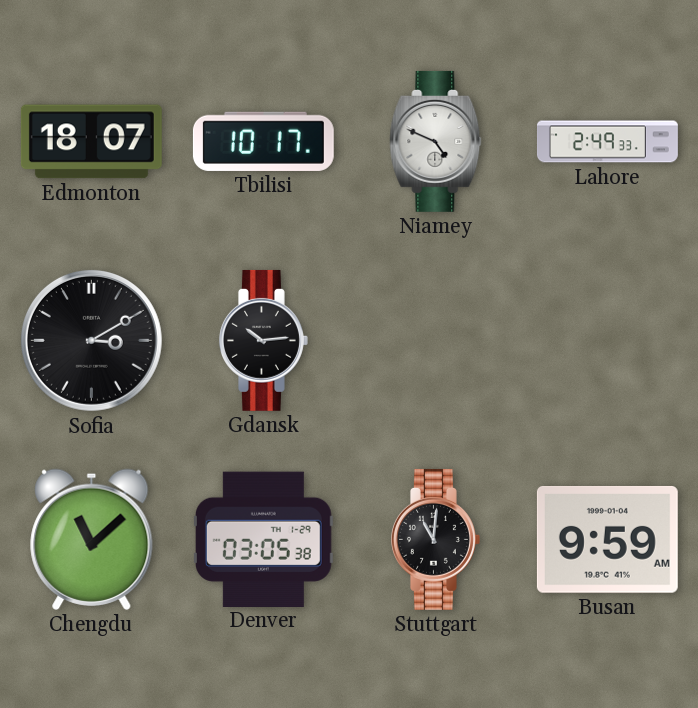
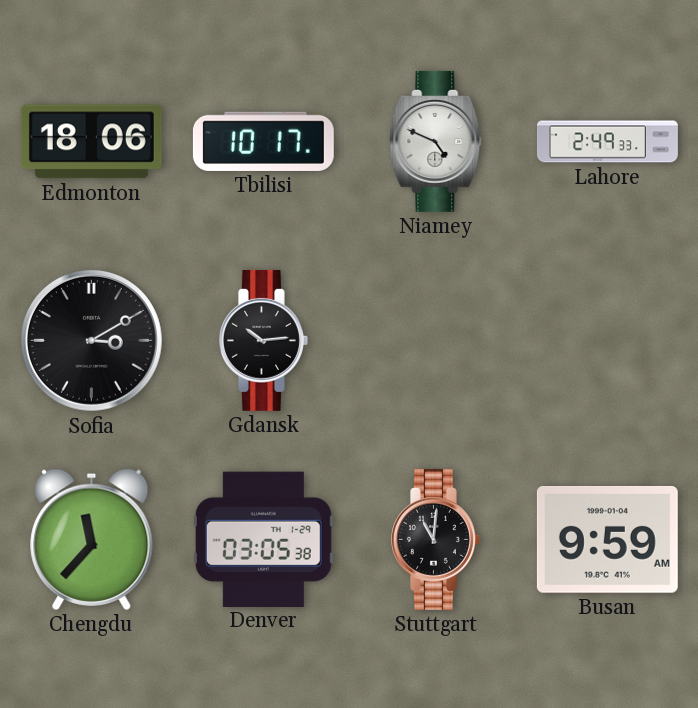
Edmonton: 18:07 -> 18:06
Chengdu: 11:08 -> 11:37
